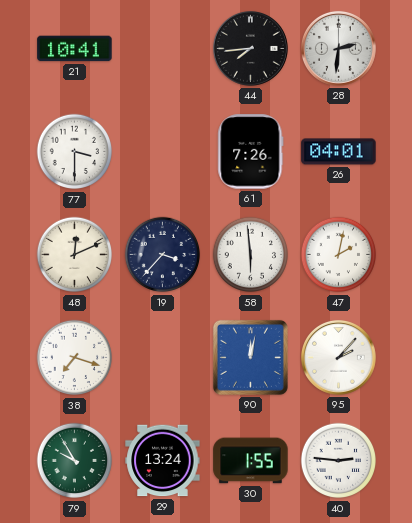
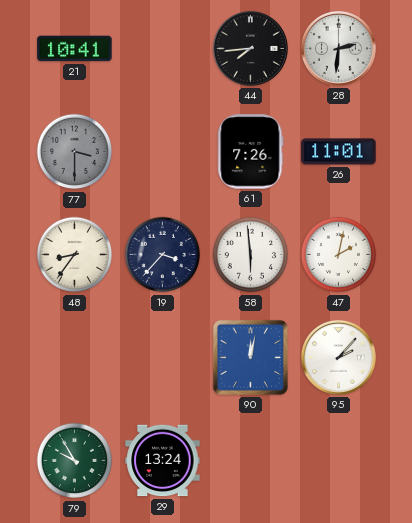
77 dial: white -> grey
26: 04:01 -> 11:01
48: 12:11 -> 8:36
38: 7:18 -> none
30: 1:55 -> none
40: 2:46 -> none
